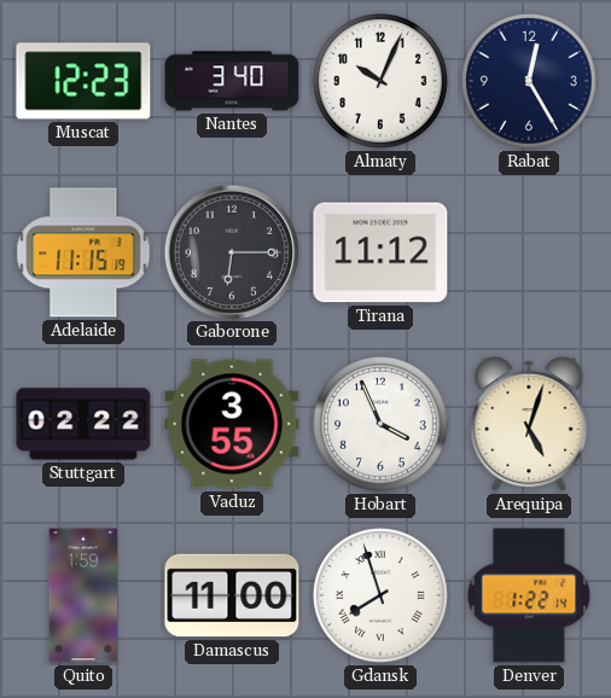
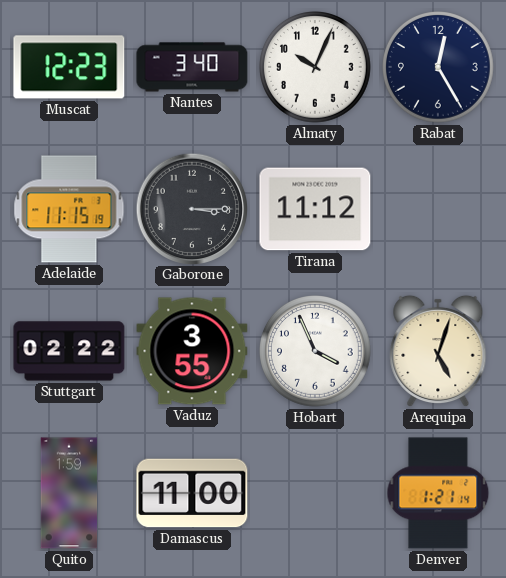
Gaborone: 6:15 -> 3:15
Gdansk: 7:57 -> none
Denver: 1:22 -> 1:21
